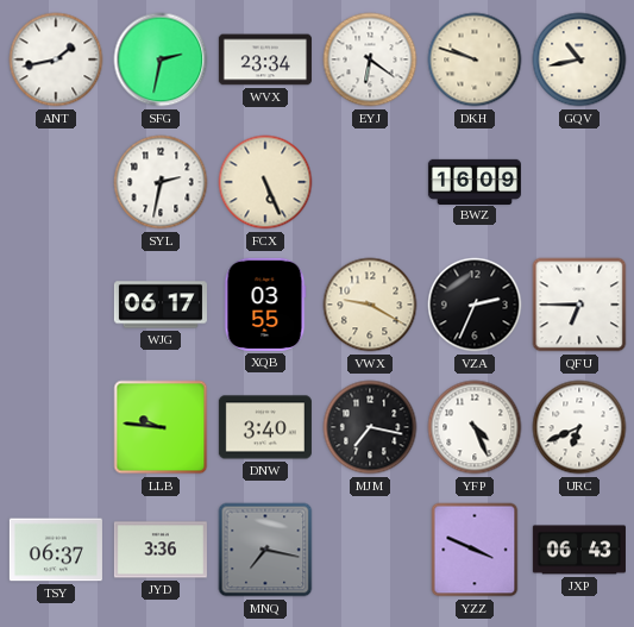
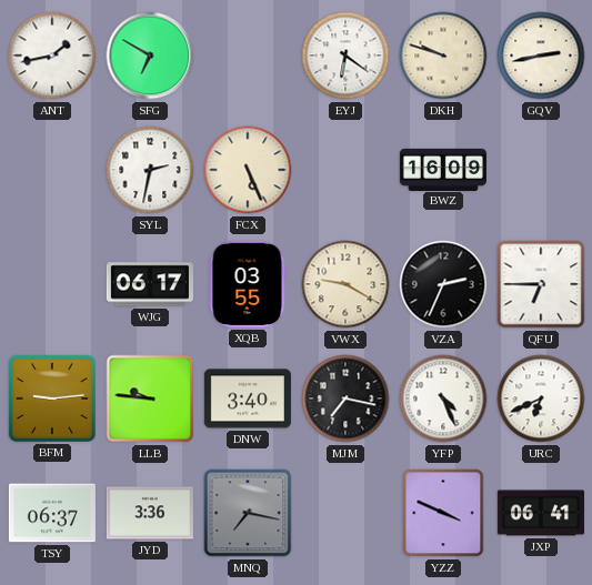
SFG: 2:32 -> 6:50
WVX: 23:34 -> none
GQV: 10:43 -> 2:43
BFM: none -> 9:14
JXP: 06:43 -> 06:41
